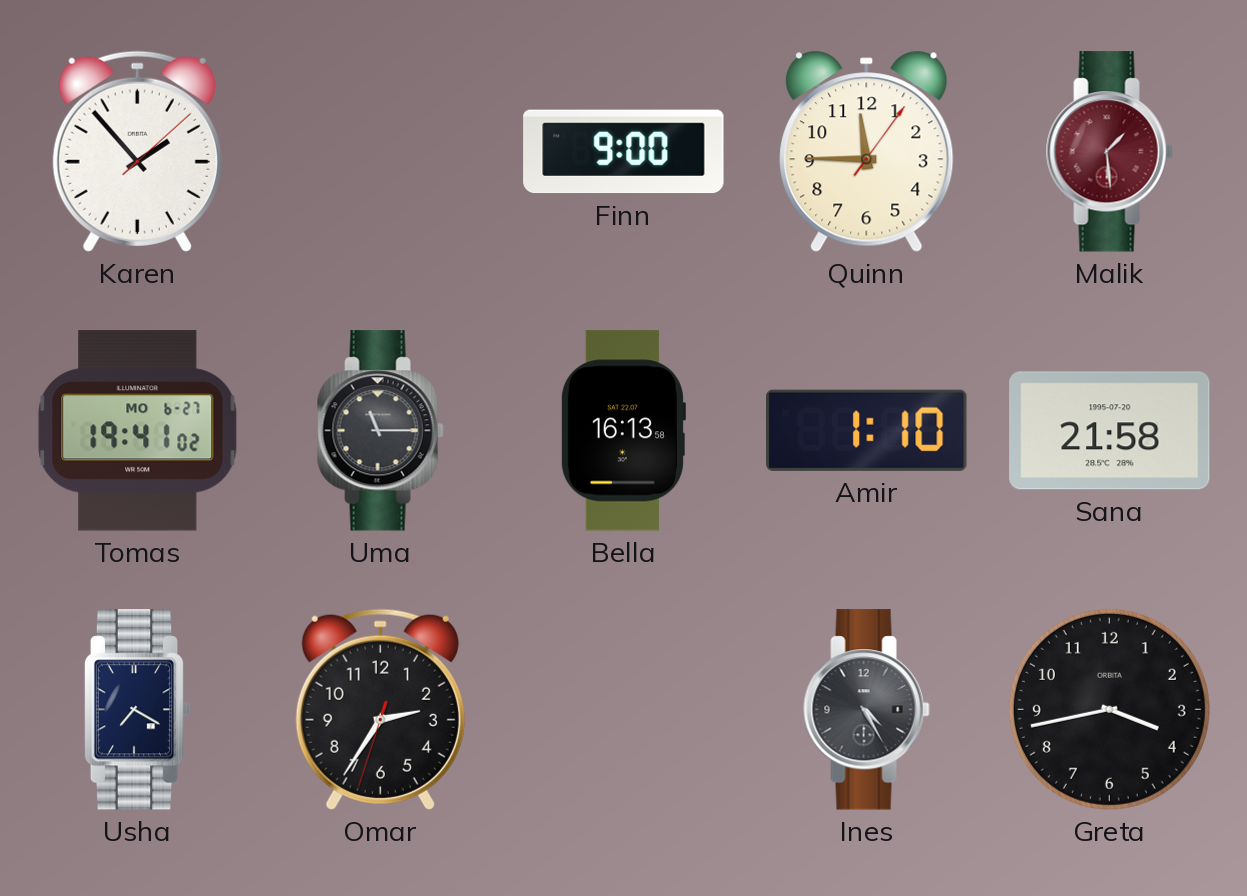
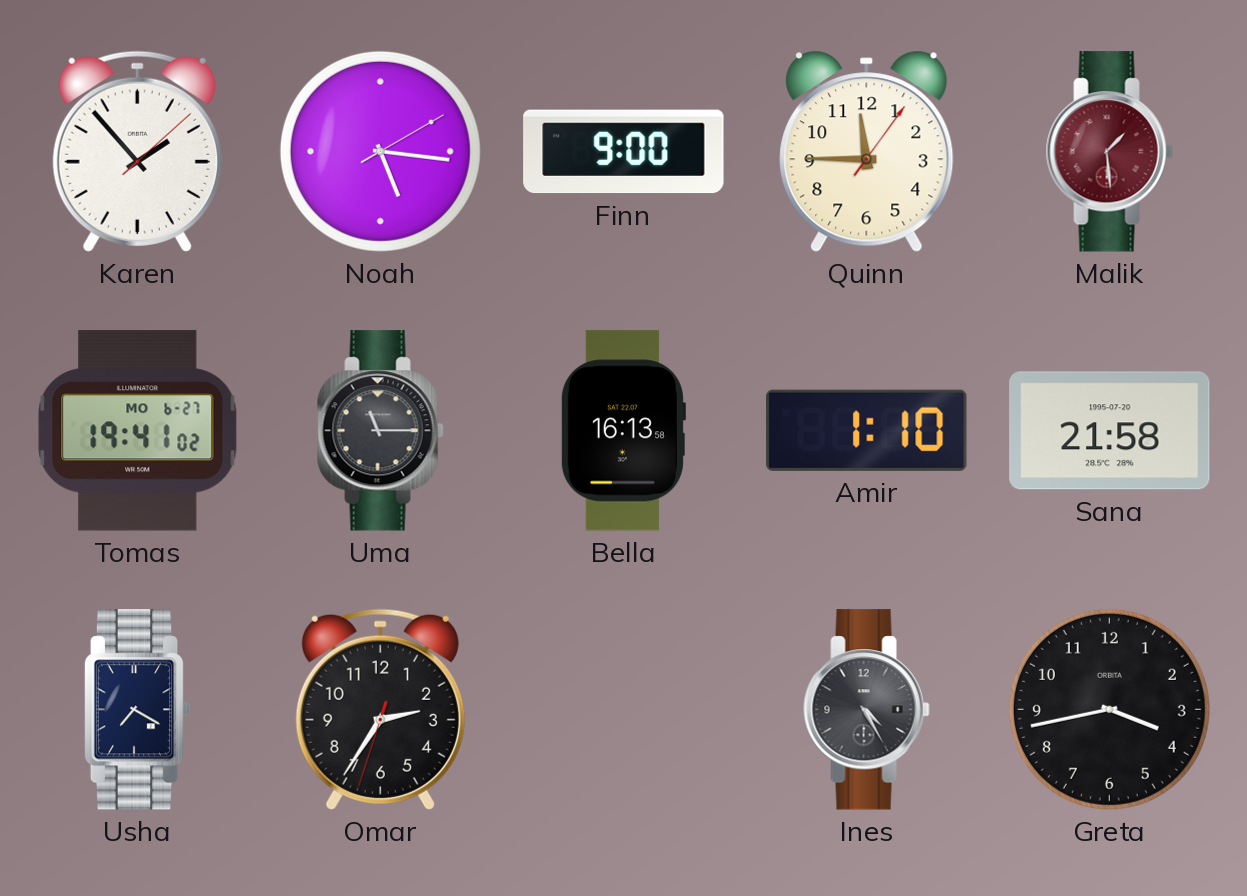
Noah: none -> 5:16
